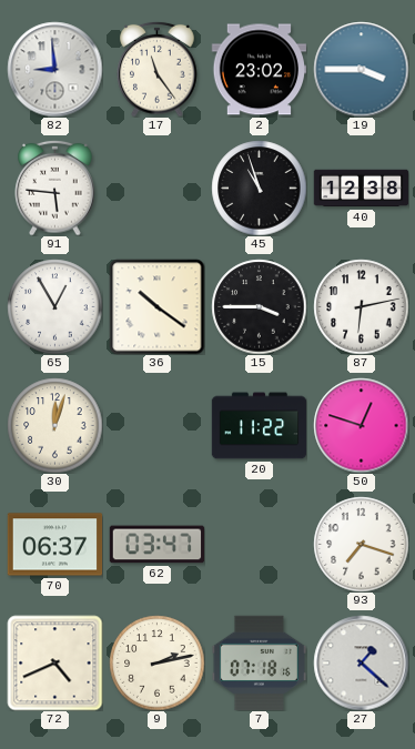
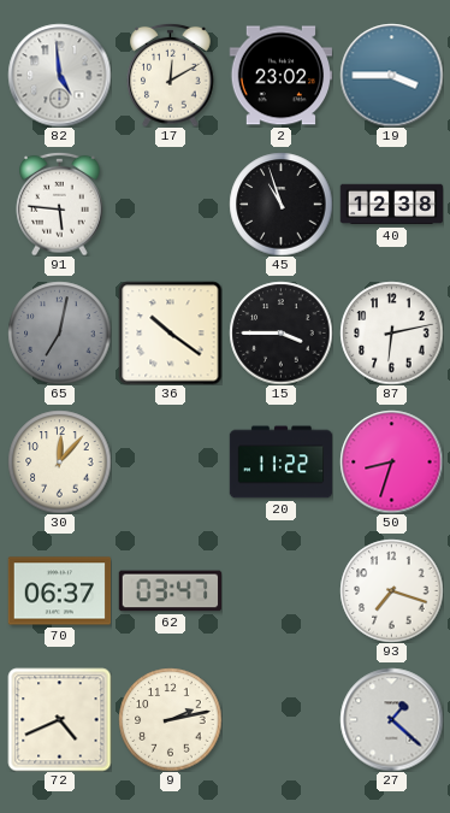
82: 8:59 -> 4:59
17: 11:24 -> 12:10
65: 12:55 -> 7:02
65 dial: white -> grey
30: 12:03 -> 12:07
50: 12:48 -> 8:33
7: 07:18 -> none
